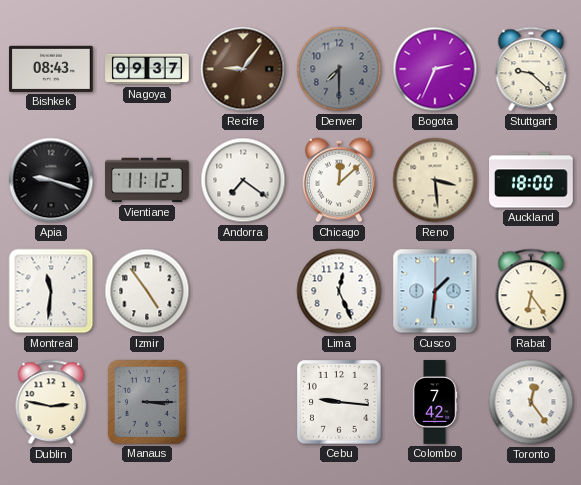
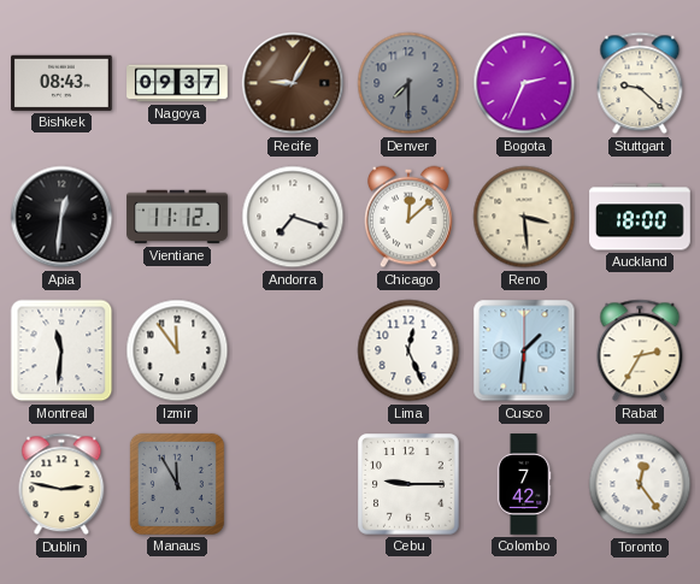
Recife: 9:06 -> 9:05
Apia: 9:18 -> 12:31
Andorra: 7:21 -> 7:18
Izmir: 4:54 -> 11:54
Rabat: 6:24 -> 2:35
Manaus: 3:15 -> 11:55
Cebu: 9:16 -> 9:15
